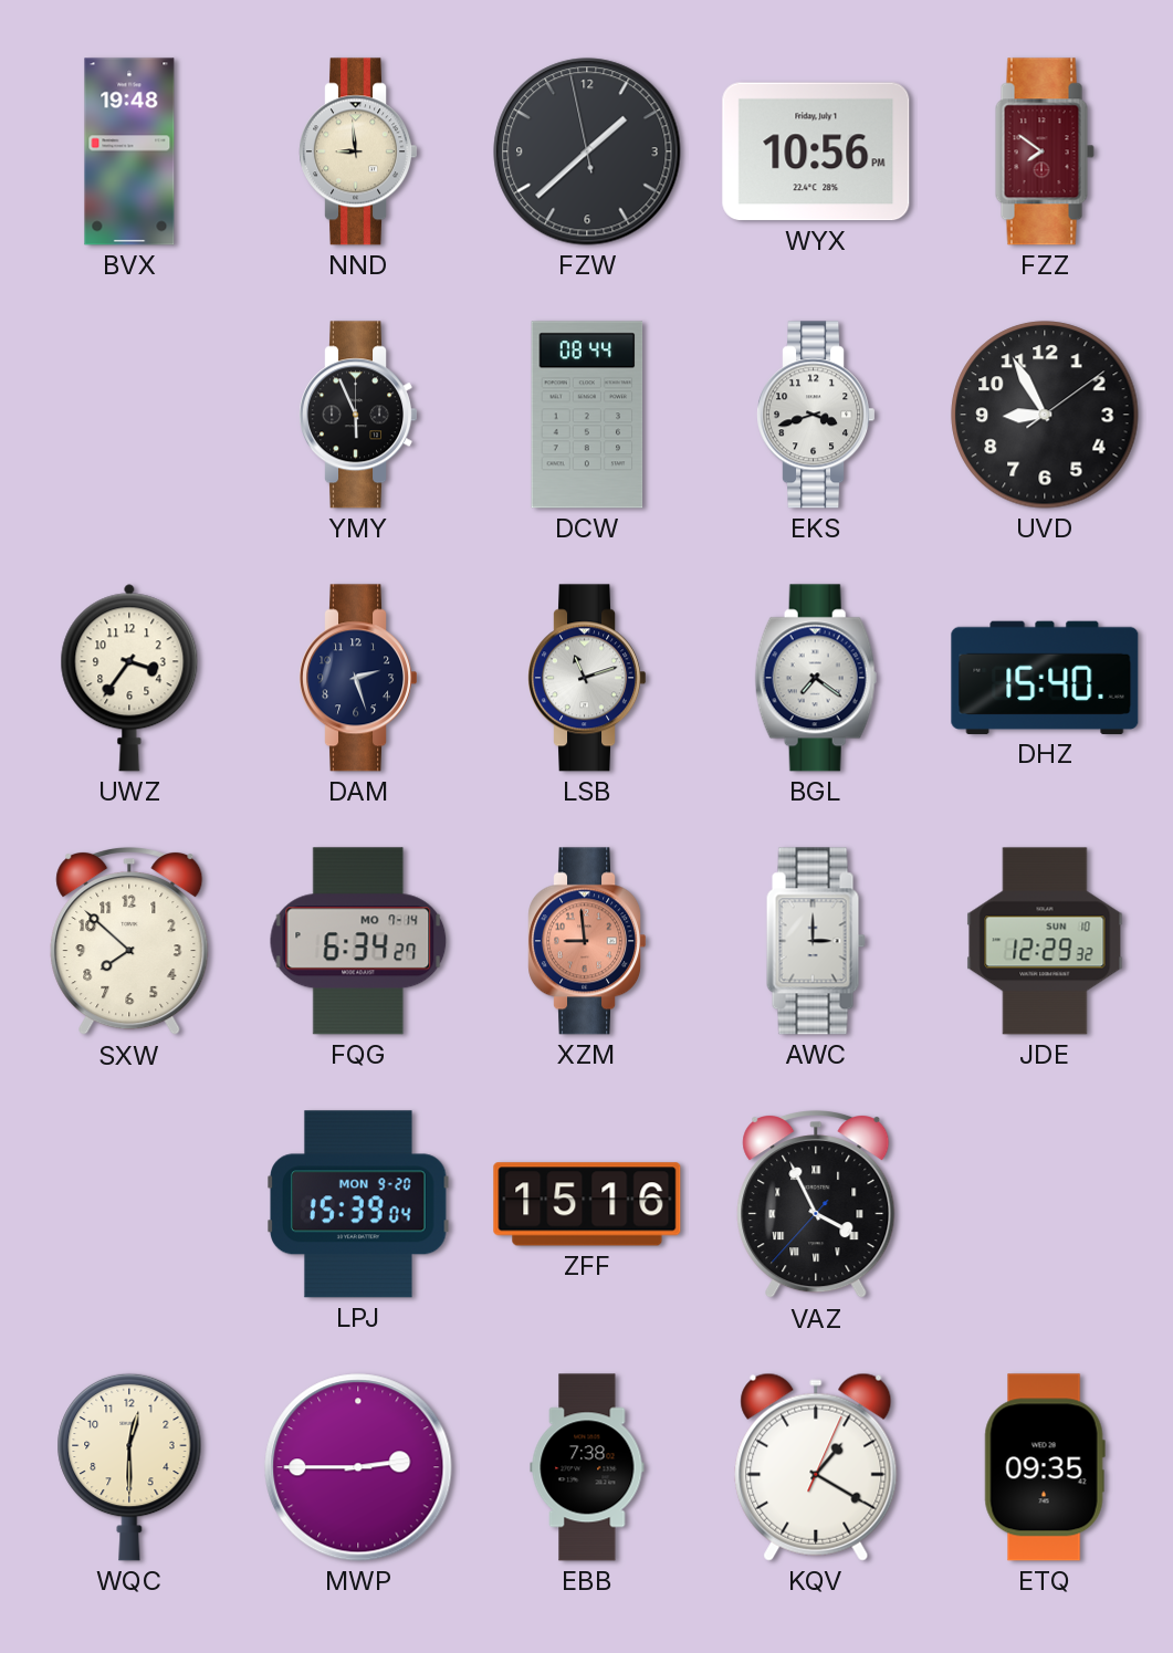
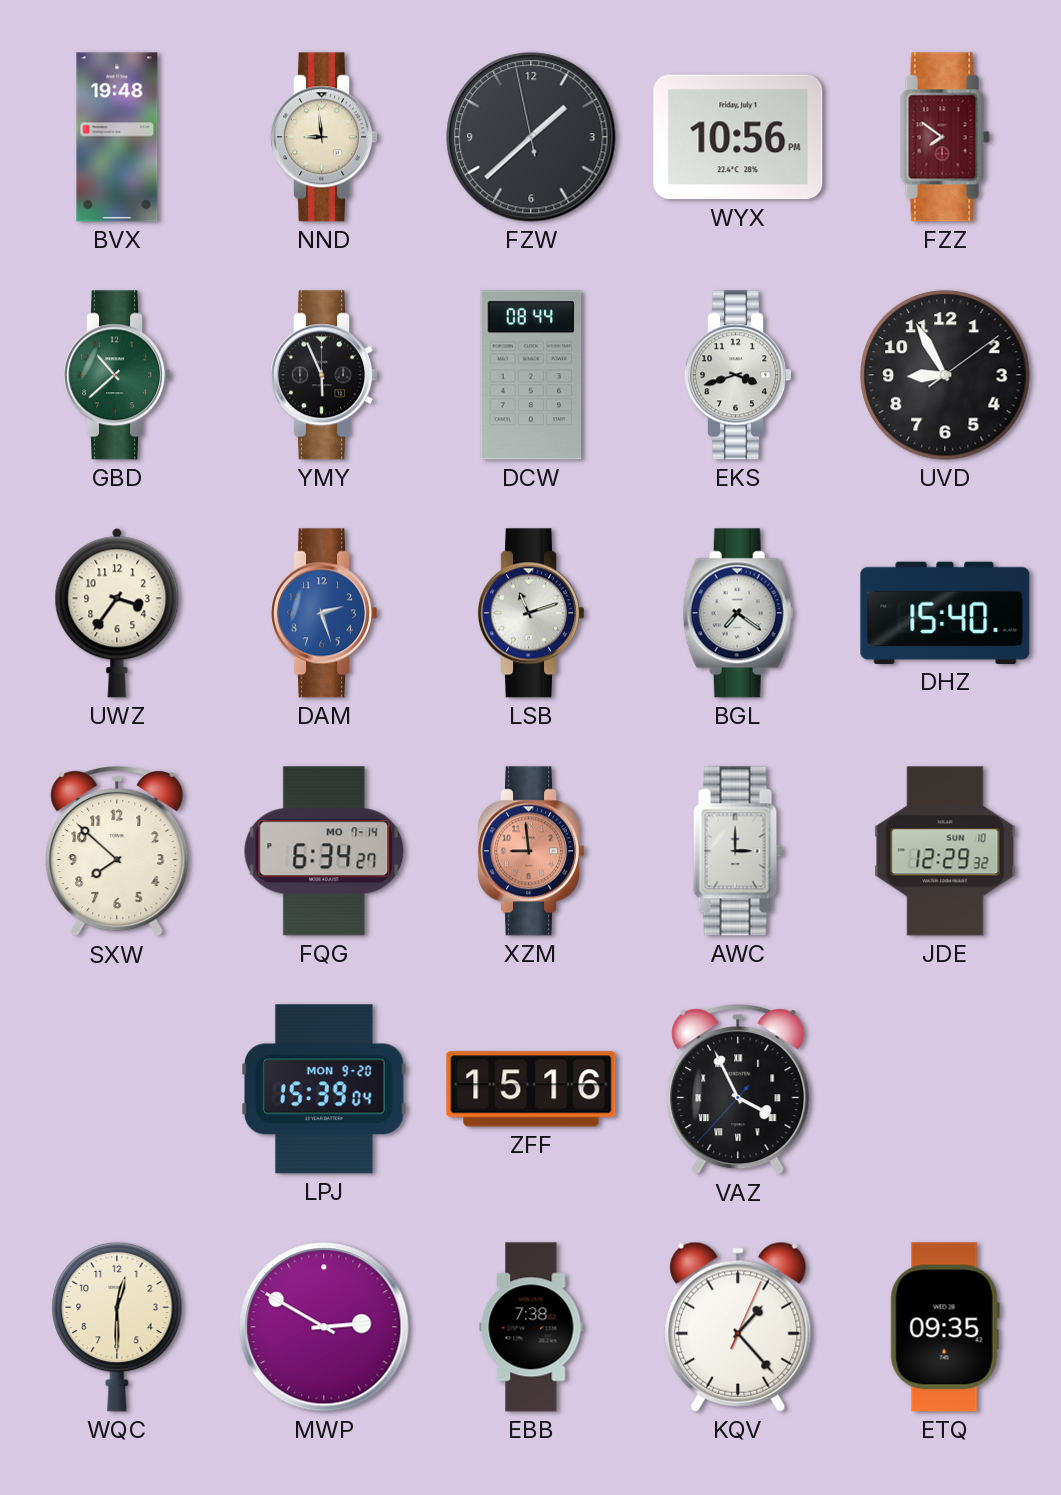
GBD: none -> 10:38
DAM dial: navy -> blue
MWP: 2:45 -> 2:50
KQV: 1:20 -> 1:23
